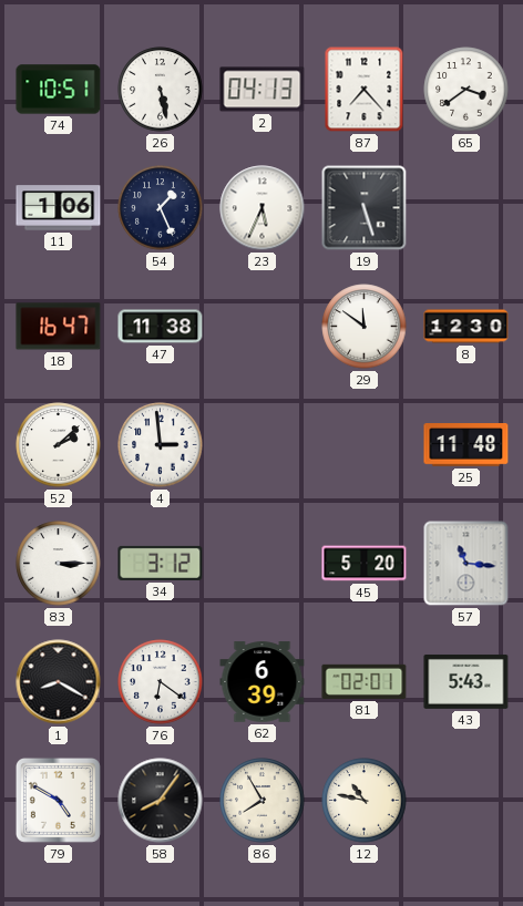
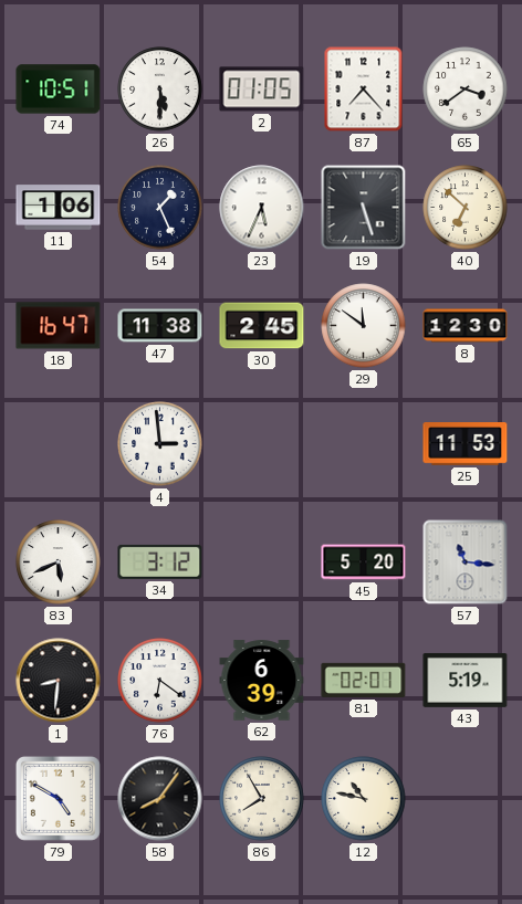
26: 5:28 -> 5:30
2: 04:13 -> 01:05
40: none -> 6:52
30: none -> 2:45
52: 2:08 -> none
25: 11:48 -> 11:53
83: 3:15 -> 5:41
1: 8:20 -> 8:31
43: 5:43 -> 5:19
